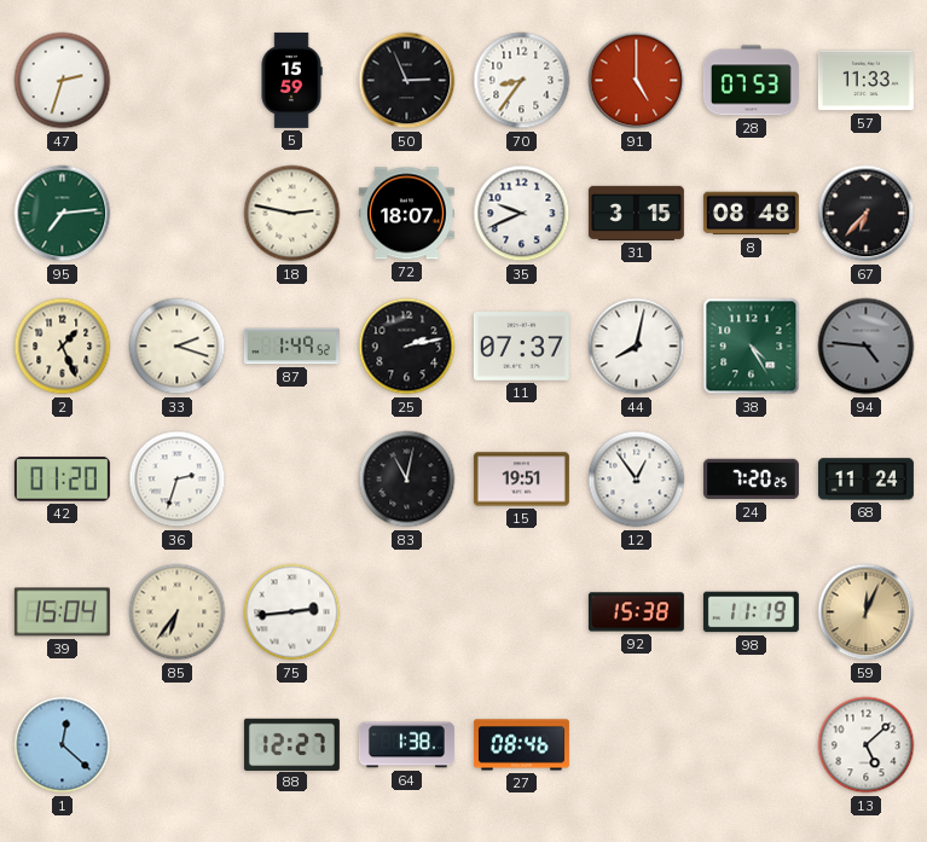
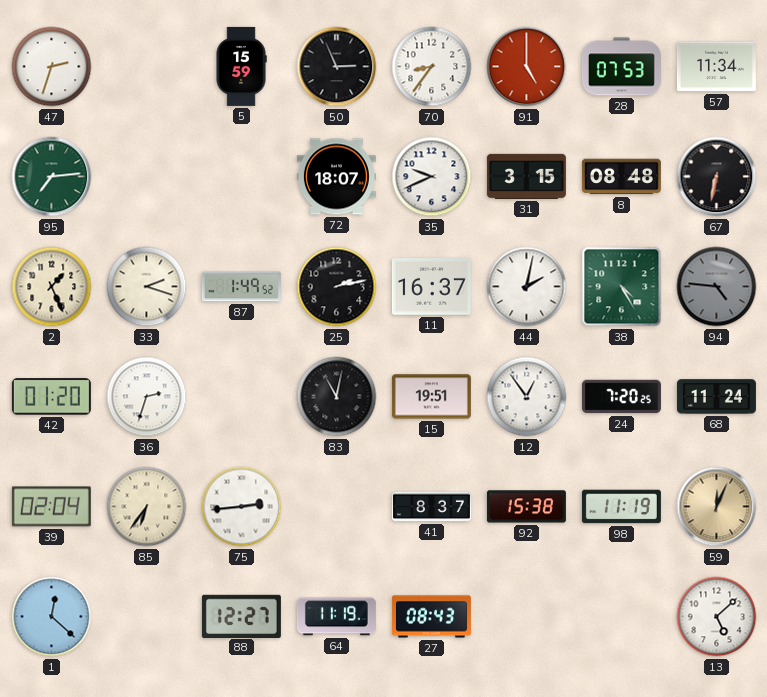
57: 11:33 -> 11:34
18: 2:47 -> none
67: 6:37 -> 6:32
11: 07:37 -> 16:37
44: 8:02 -> 2:02
39: 15:04 -> 02:04
41: none -> 8:37
64: 1:38 -> 11:19
27: 08:46 -> 08:43
